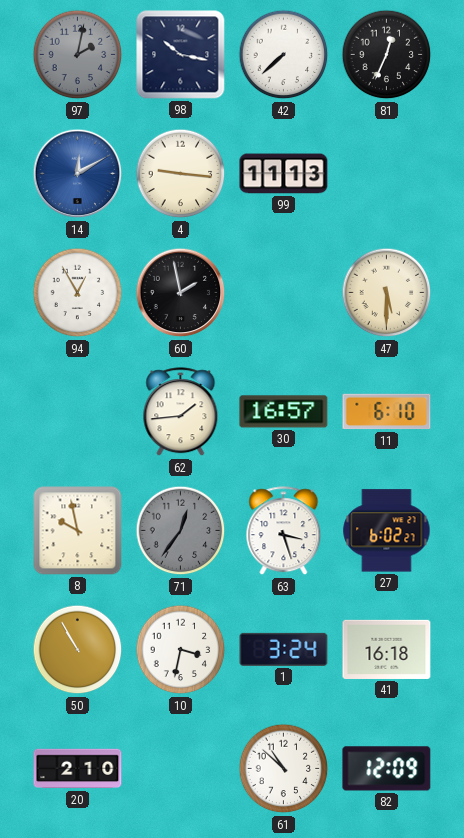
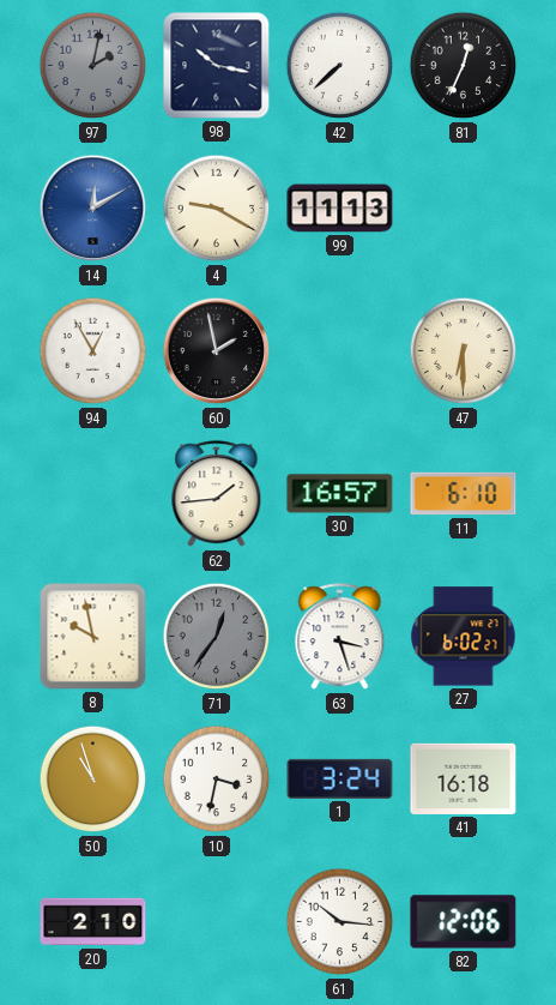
4: 9:16 -> 9:20
47: 5:30 -> 6:30
50: 10:55 -> 10:57
61: 10:52 -> 10:16
82: 12:09 -> 12:06
